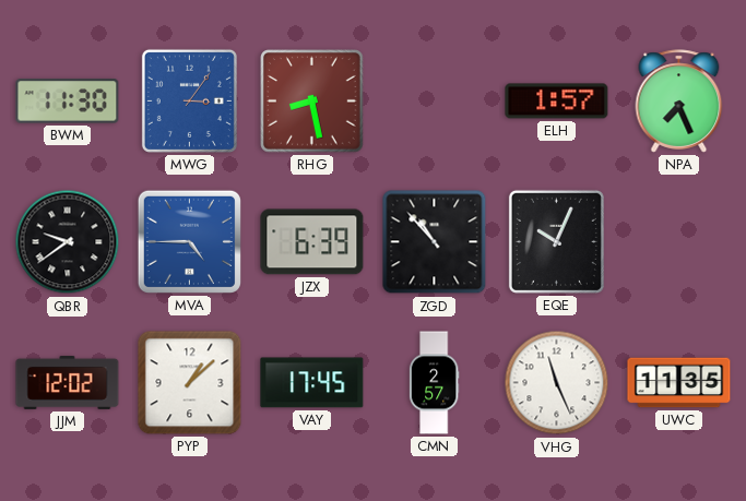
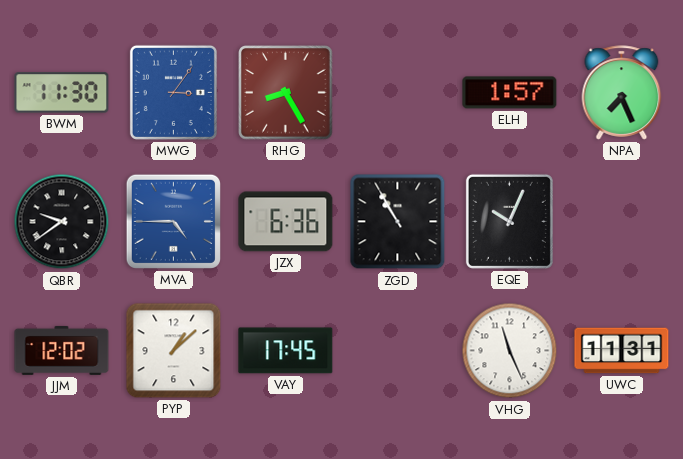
RHG: 8:28 -> 8:25
JZX: 6:39 -> 6:36
ZGD: 10:53 -> 10:55
CMN: 2:57 -> none
UWC: 11:35 -> 11:31
